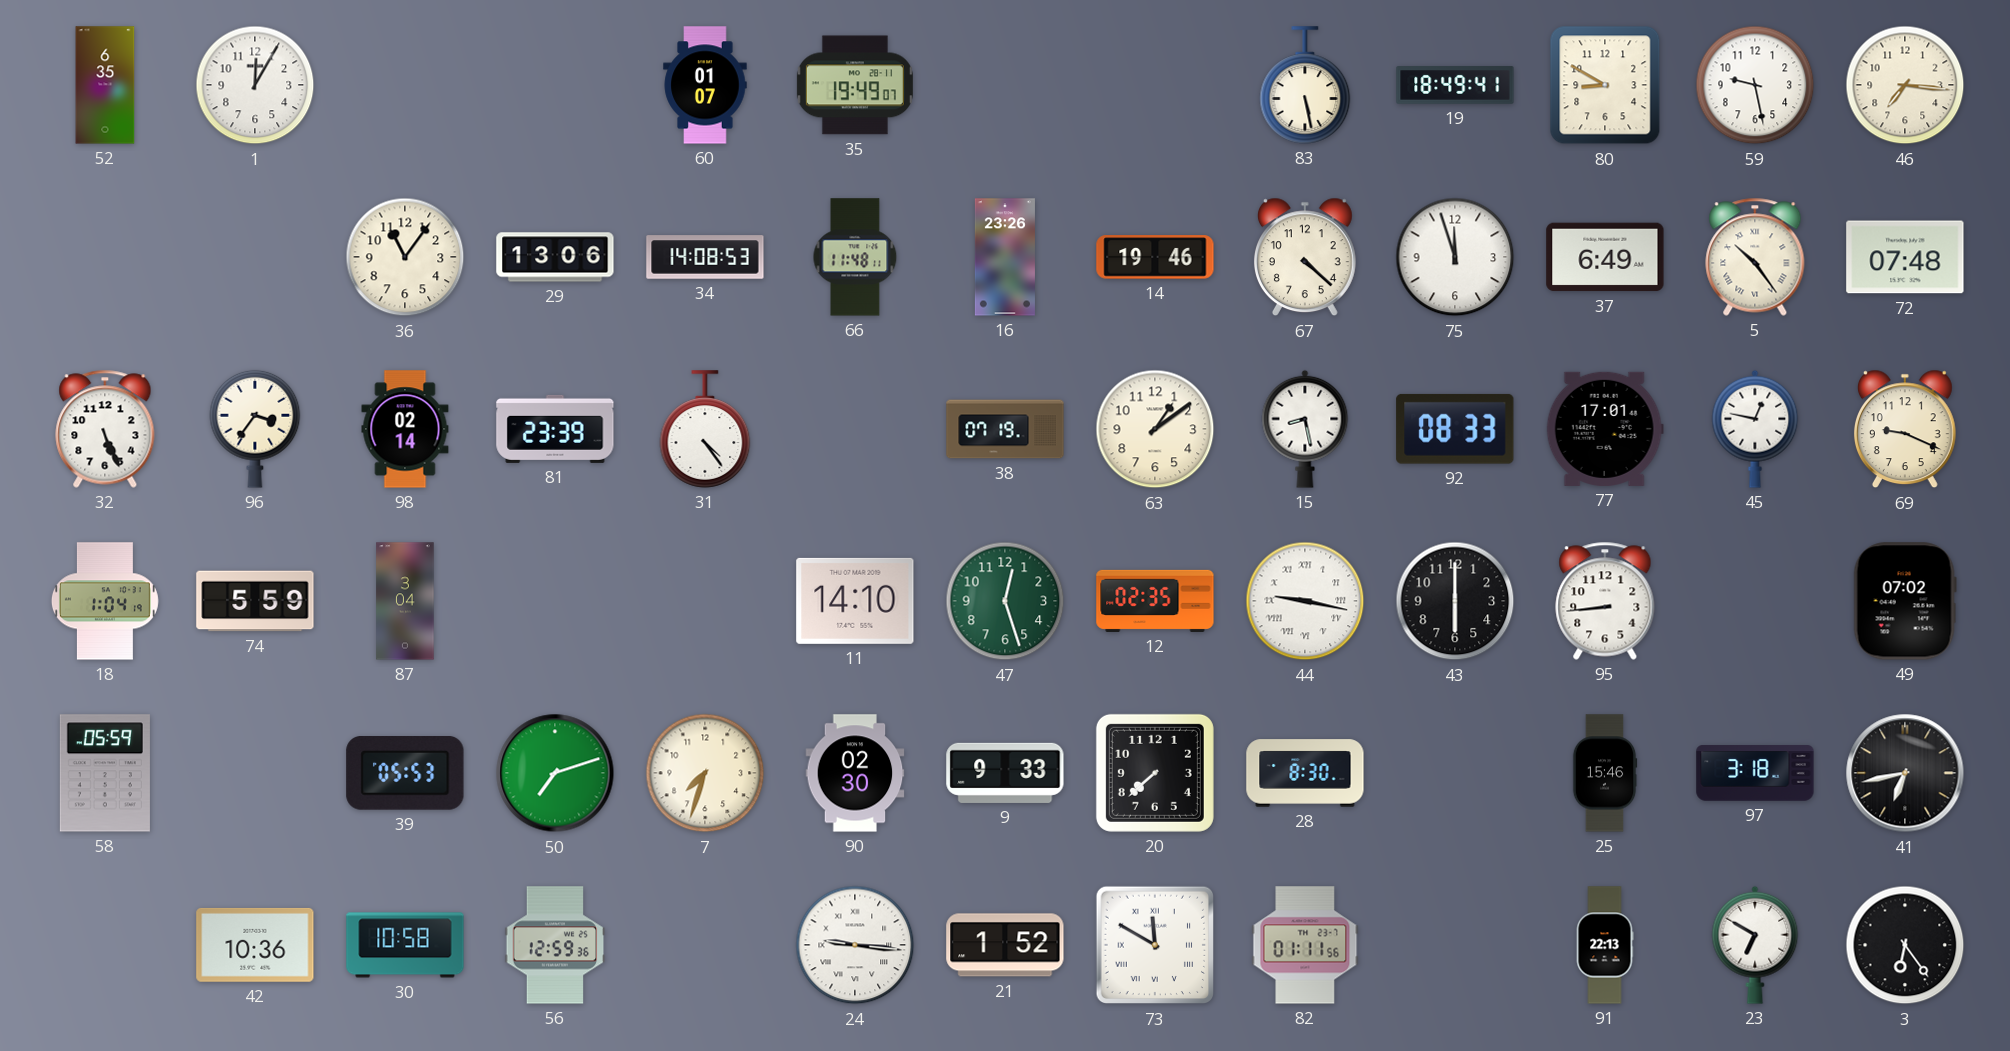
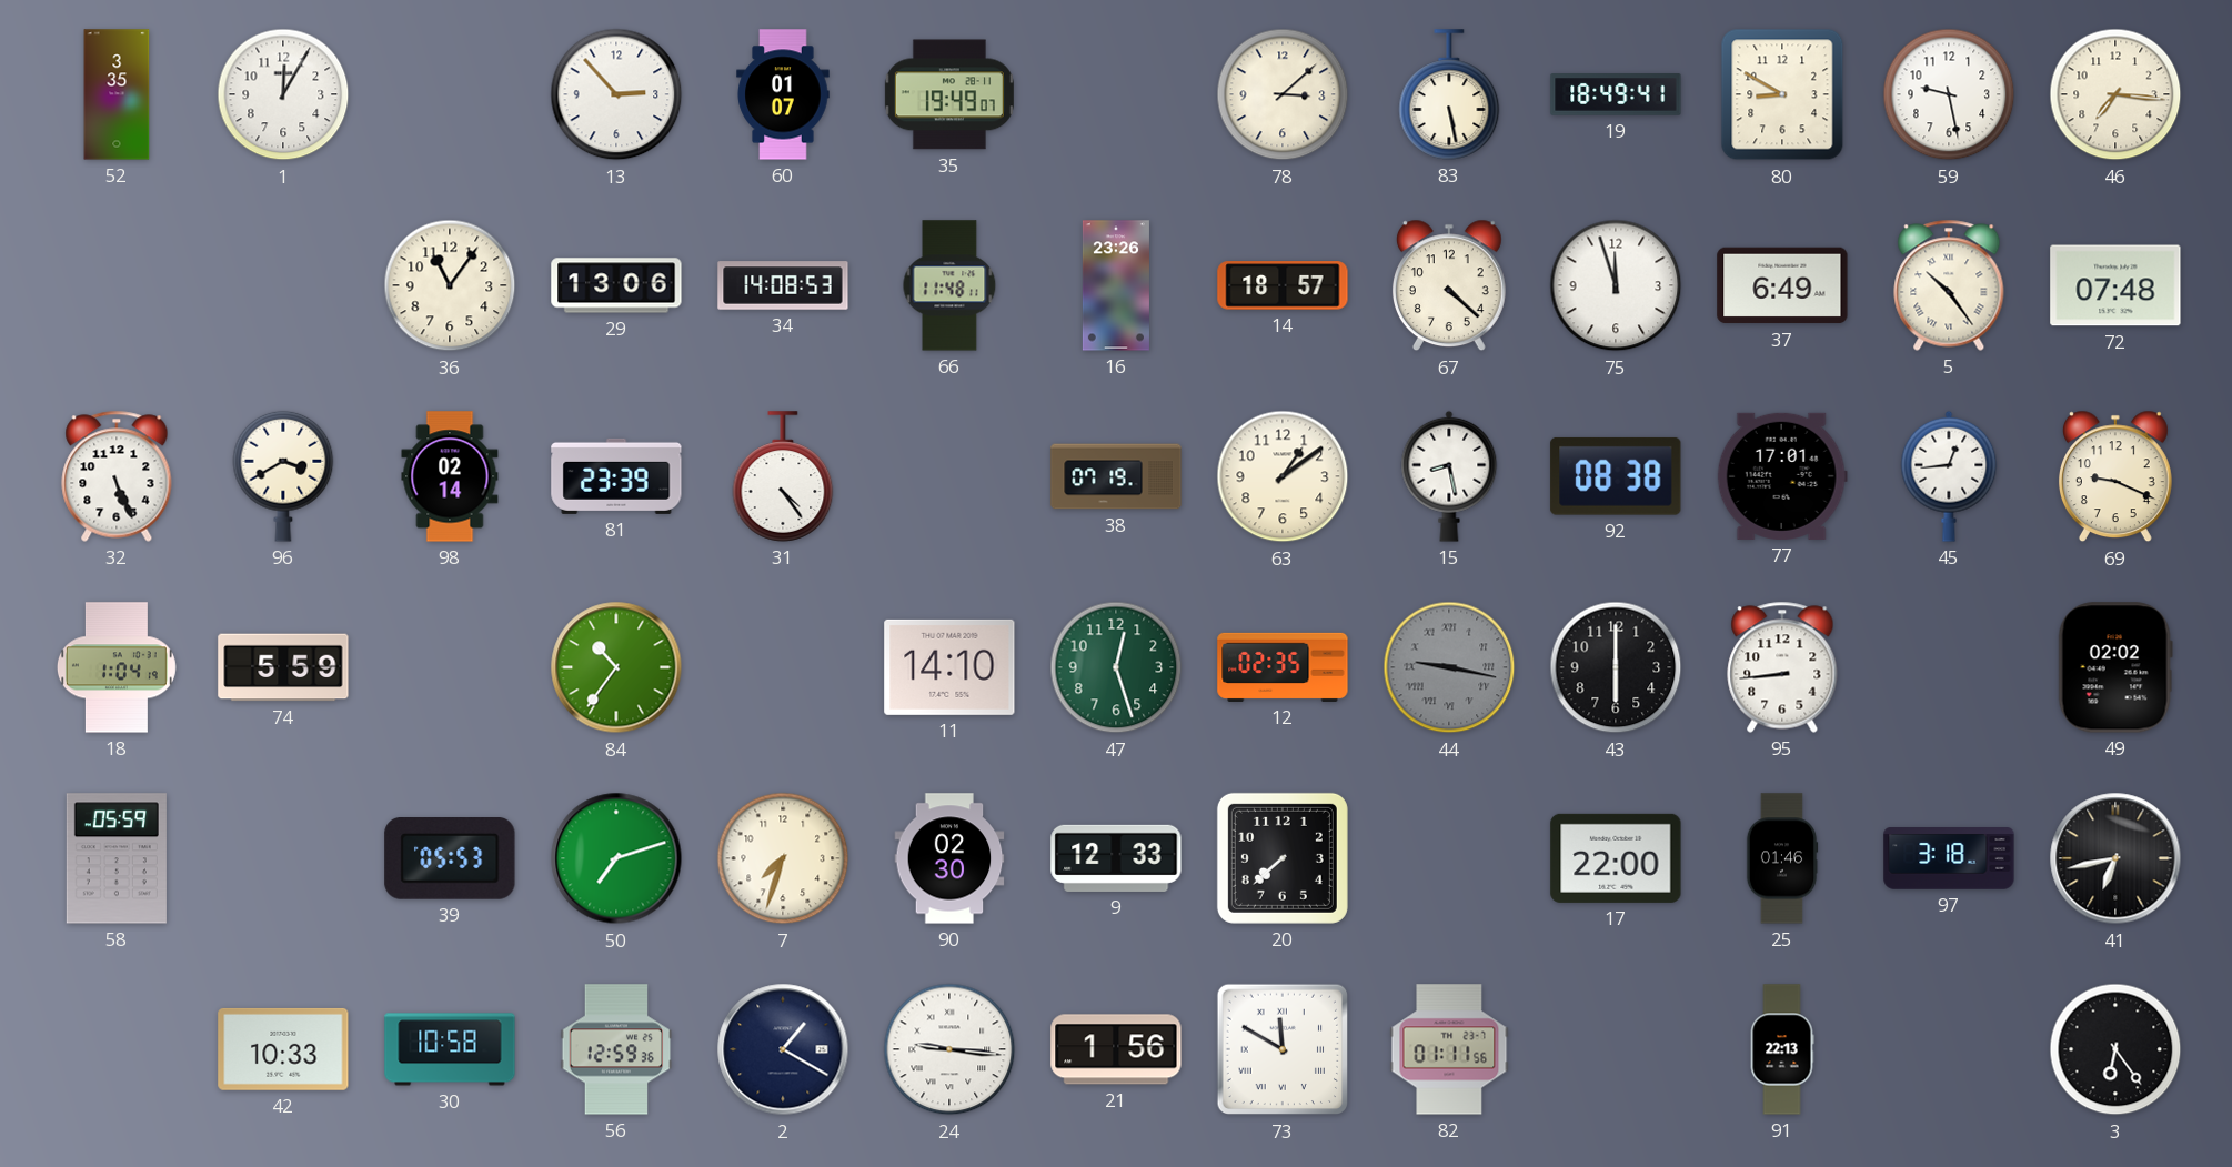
52: 6:35 -> 3:35
13: none -> 2:53
78: none -> 3:08
14: 19:46 -> 18:57
96: 3:36 -> 3:40
92: 08:33 -> 08:38
45: 12:47 -> 12:44
87: 3:04 -> none
84: none -> 10:36
44 dial: white -> grey
49: 07:02 -> 02:02
9: 9:33 -> 12:33
28: 8:30 -> none
17: none -> 22:00
25: 15:46 -> 01:46
42: 10:36 -> 10:33
2: none -> 1:20
21: 1:52 -> 1:56
23: 6:50 -> none
